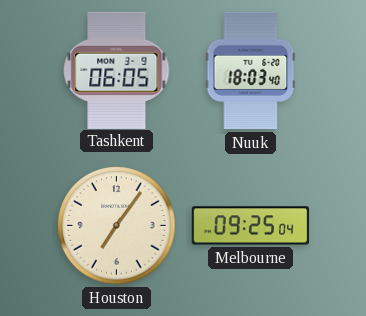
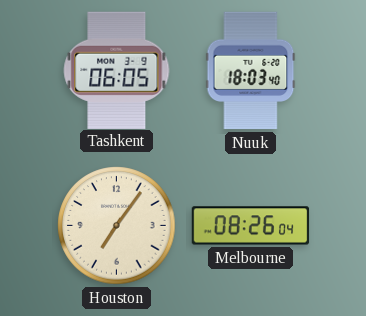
Melbourne: 09:25 -> 08:26
